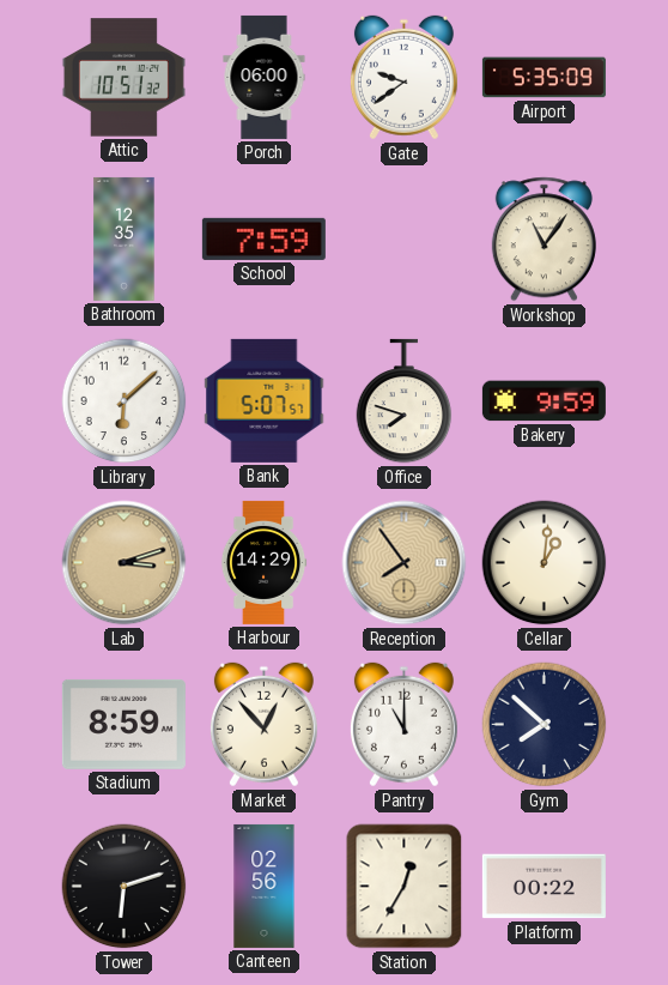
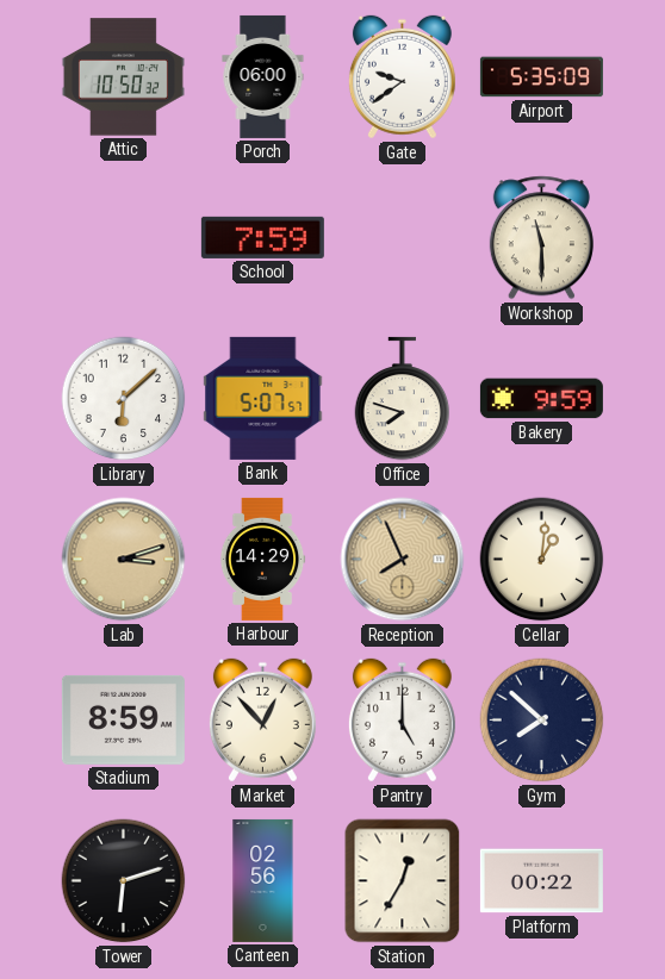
Attic: 10:51 -> 10:50
Bathroom: 12:35 -> none
Workshop: 11:06 -> 11:30
Reception: 7:54 -> 7:56
Pantry: 11:00 -> 5:00
